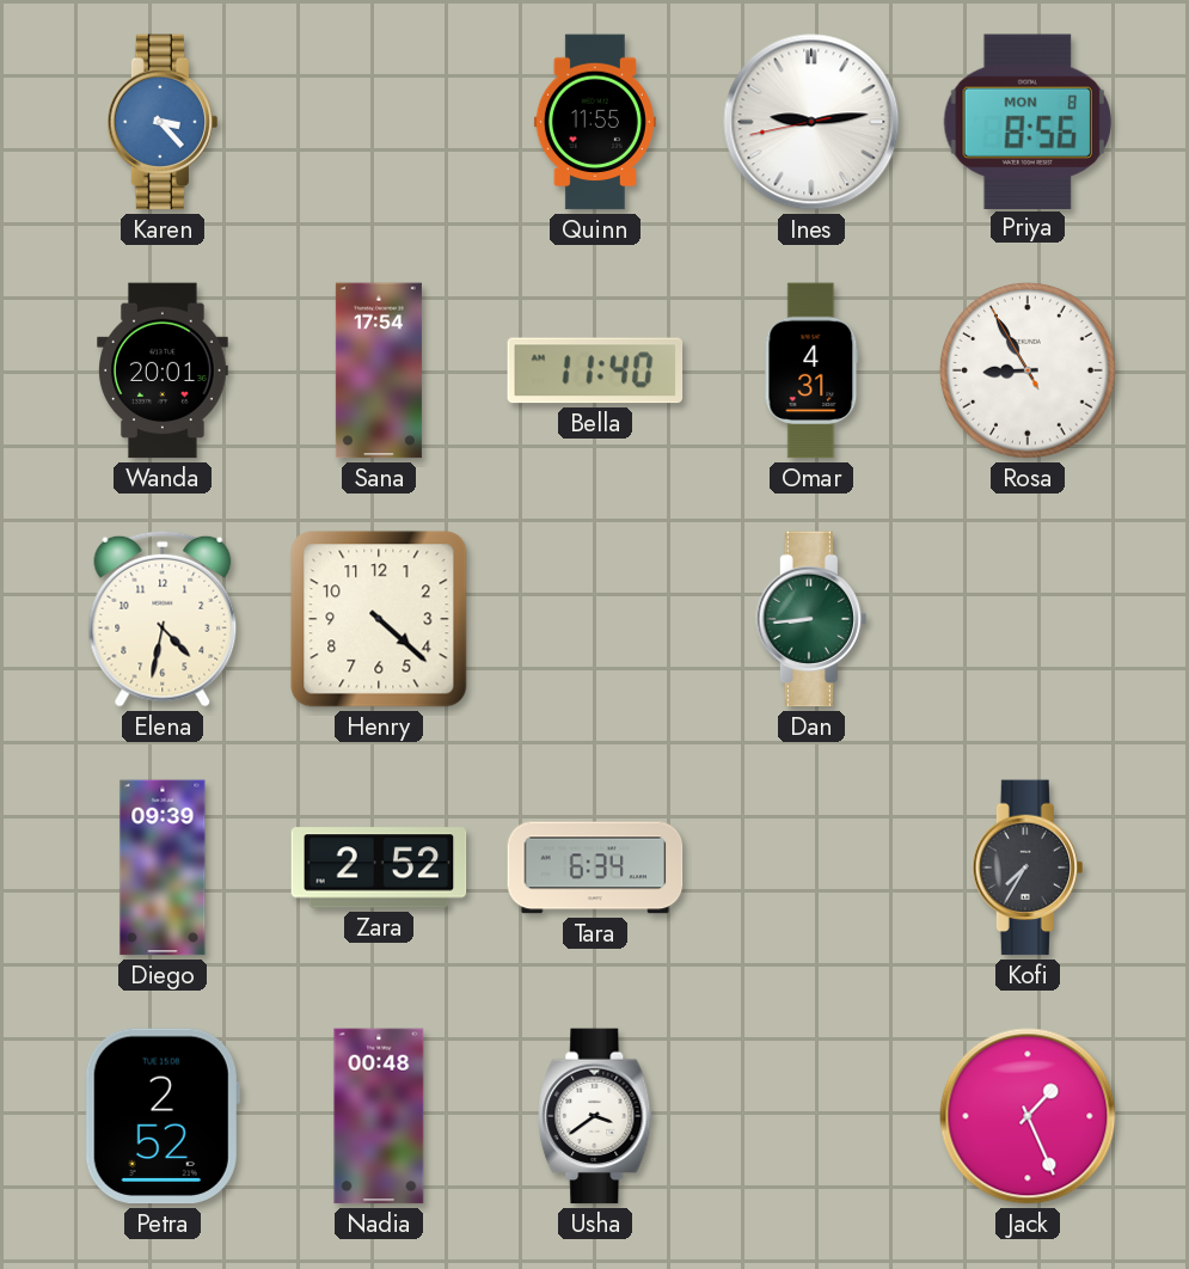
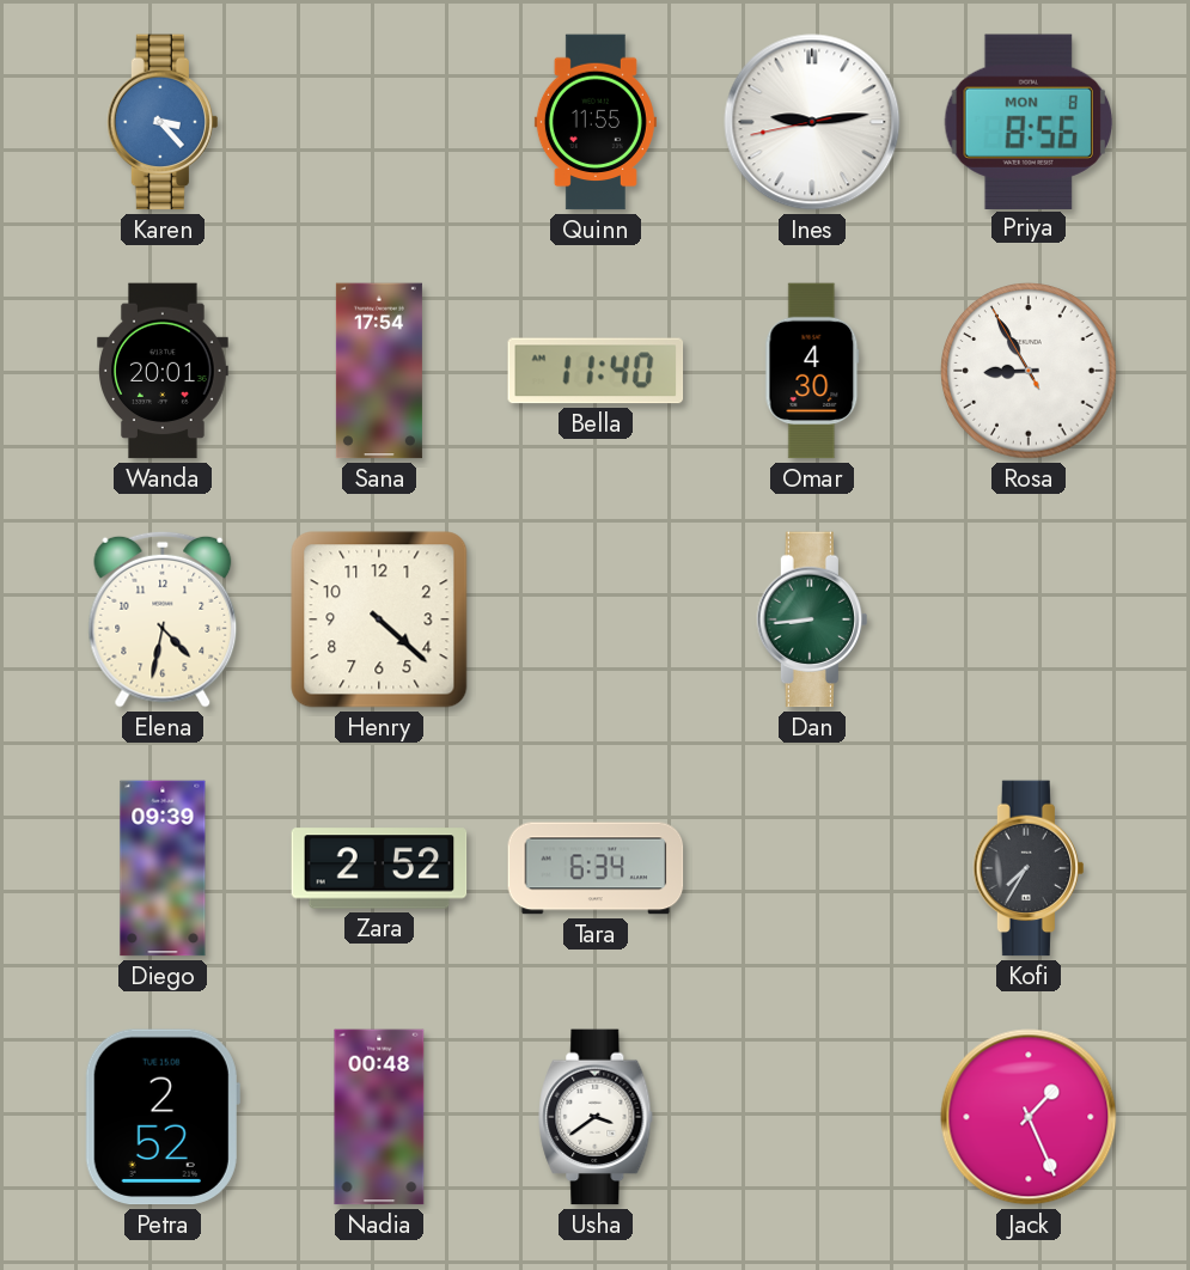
Omar: 4:31 -> 4:30
